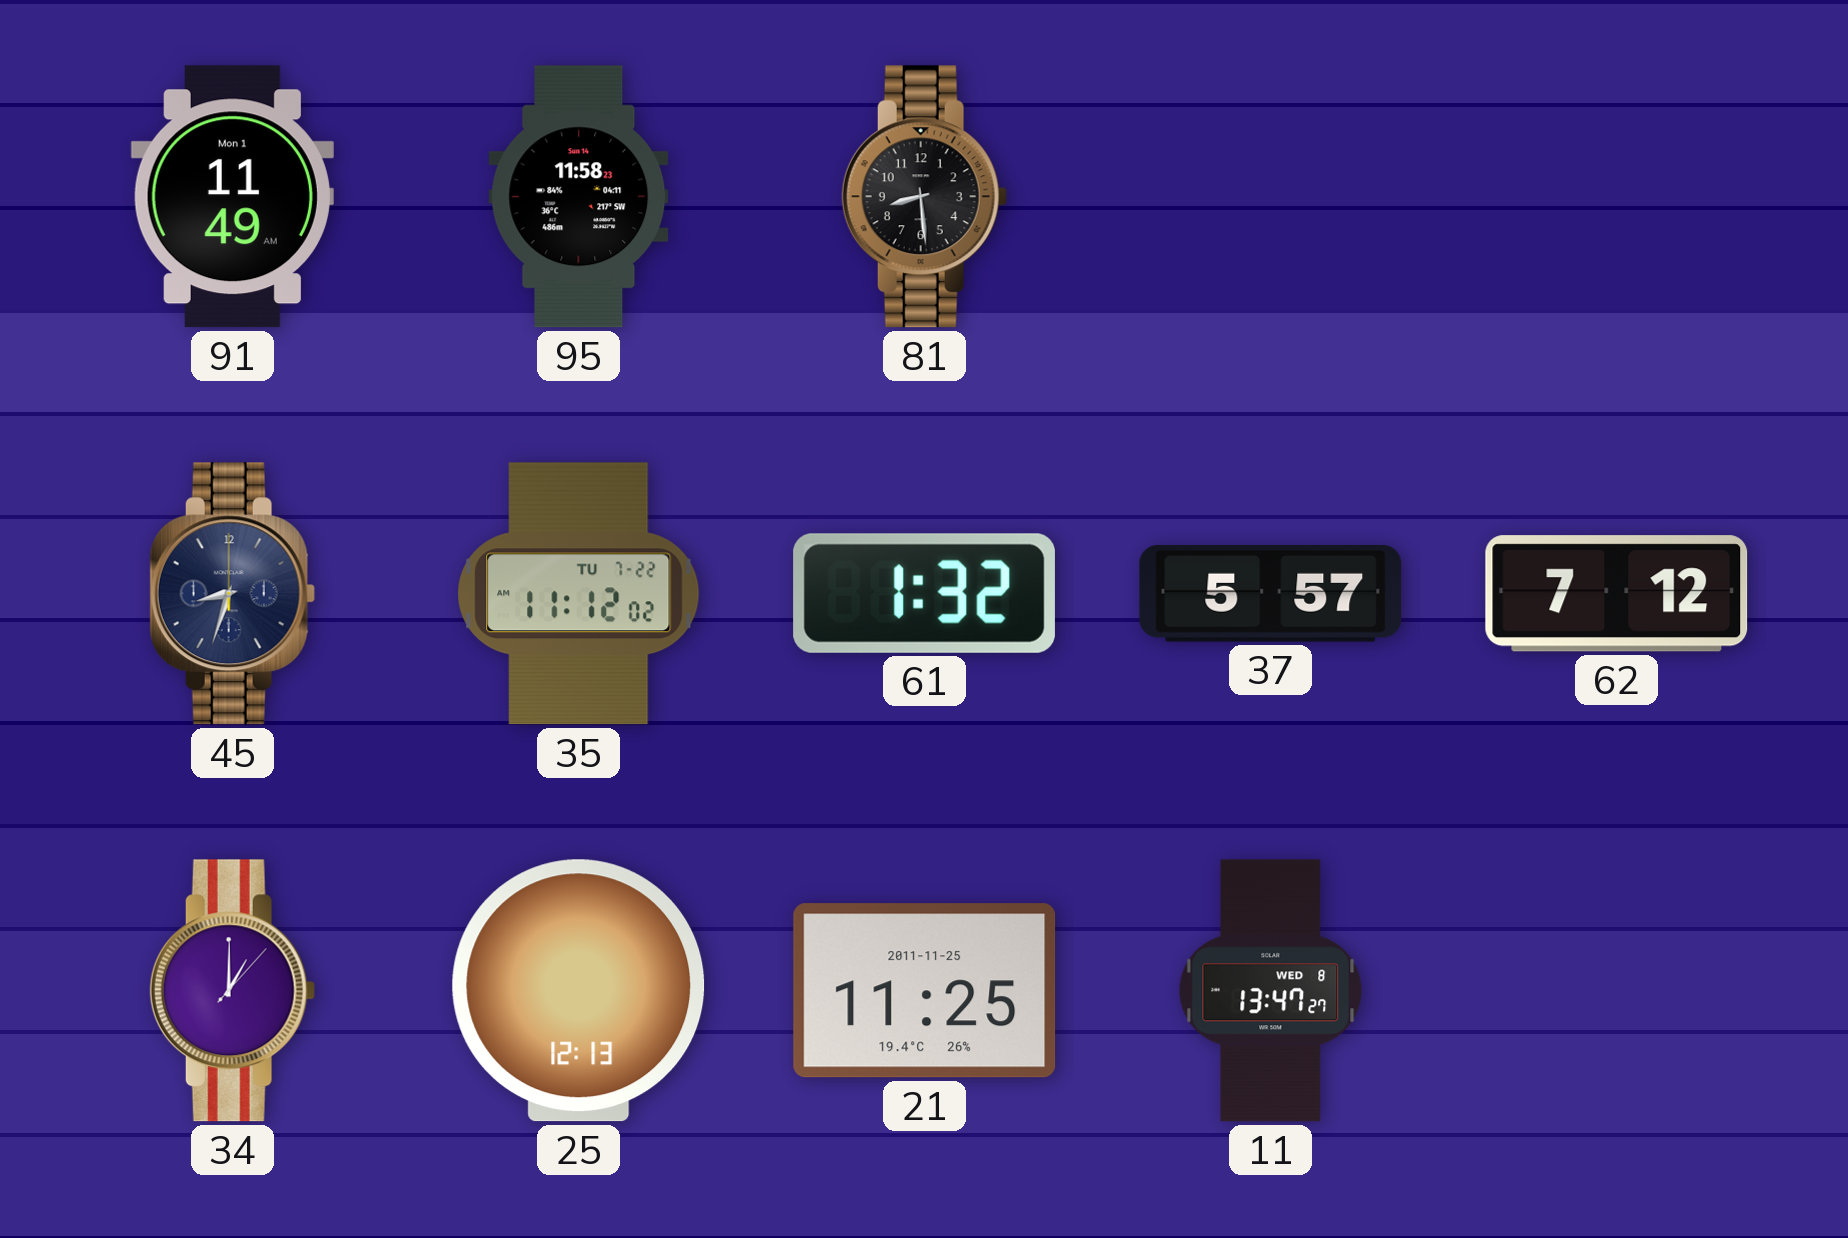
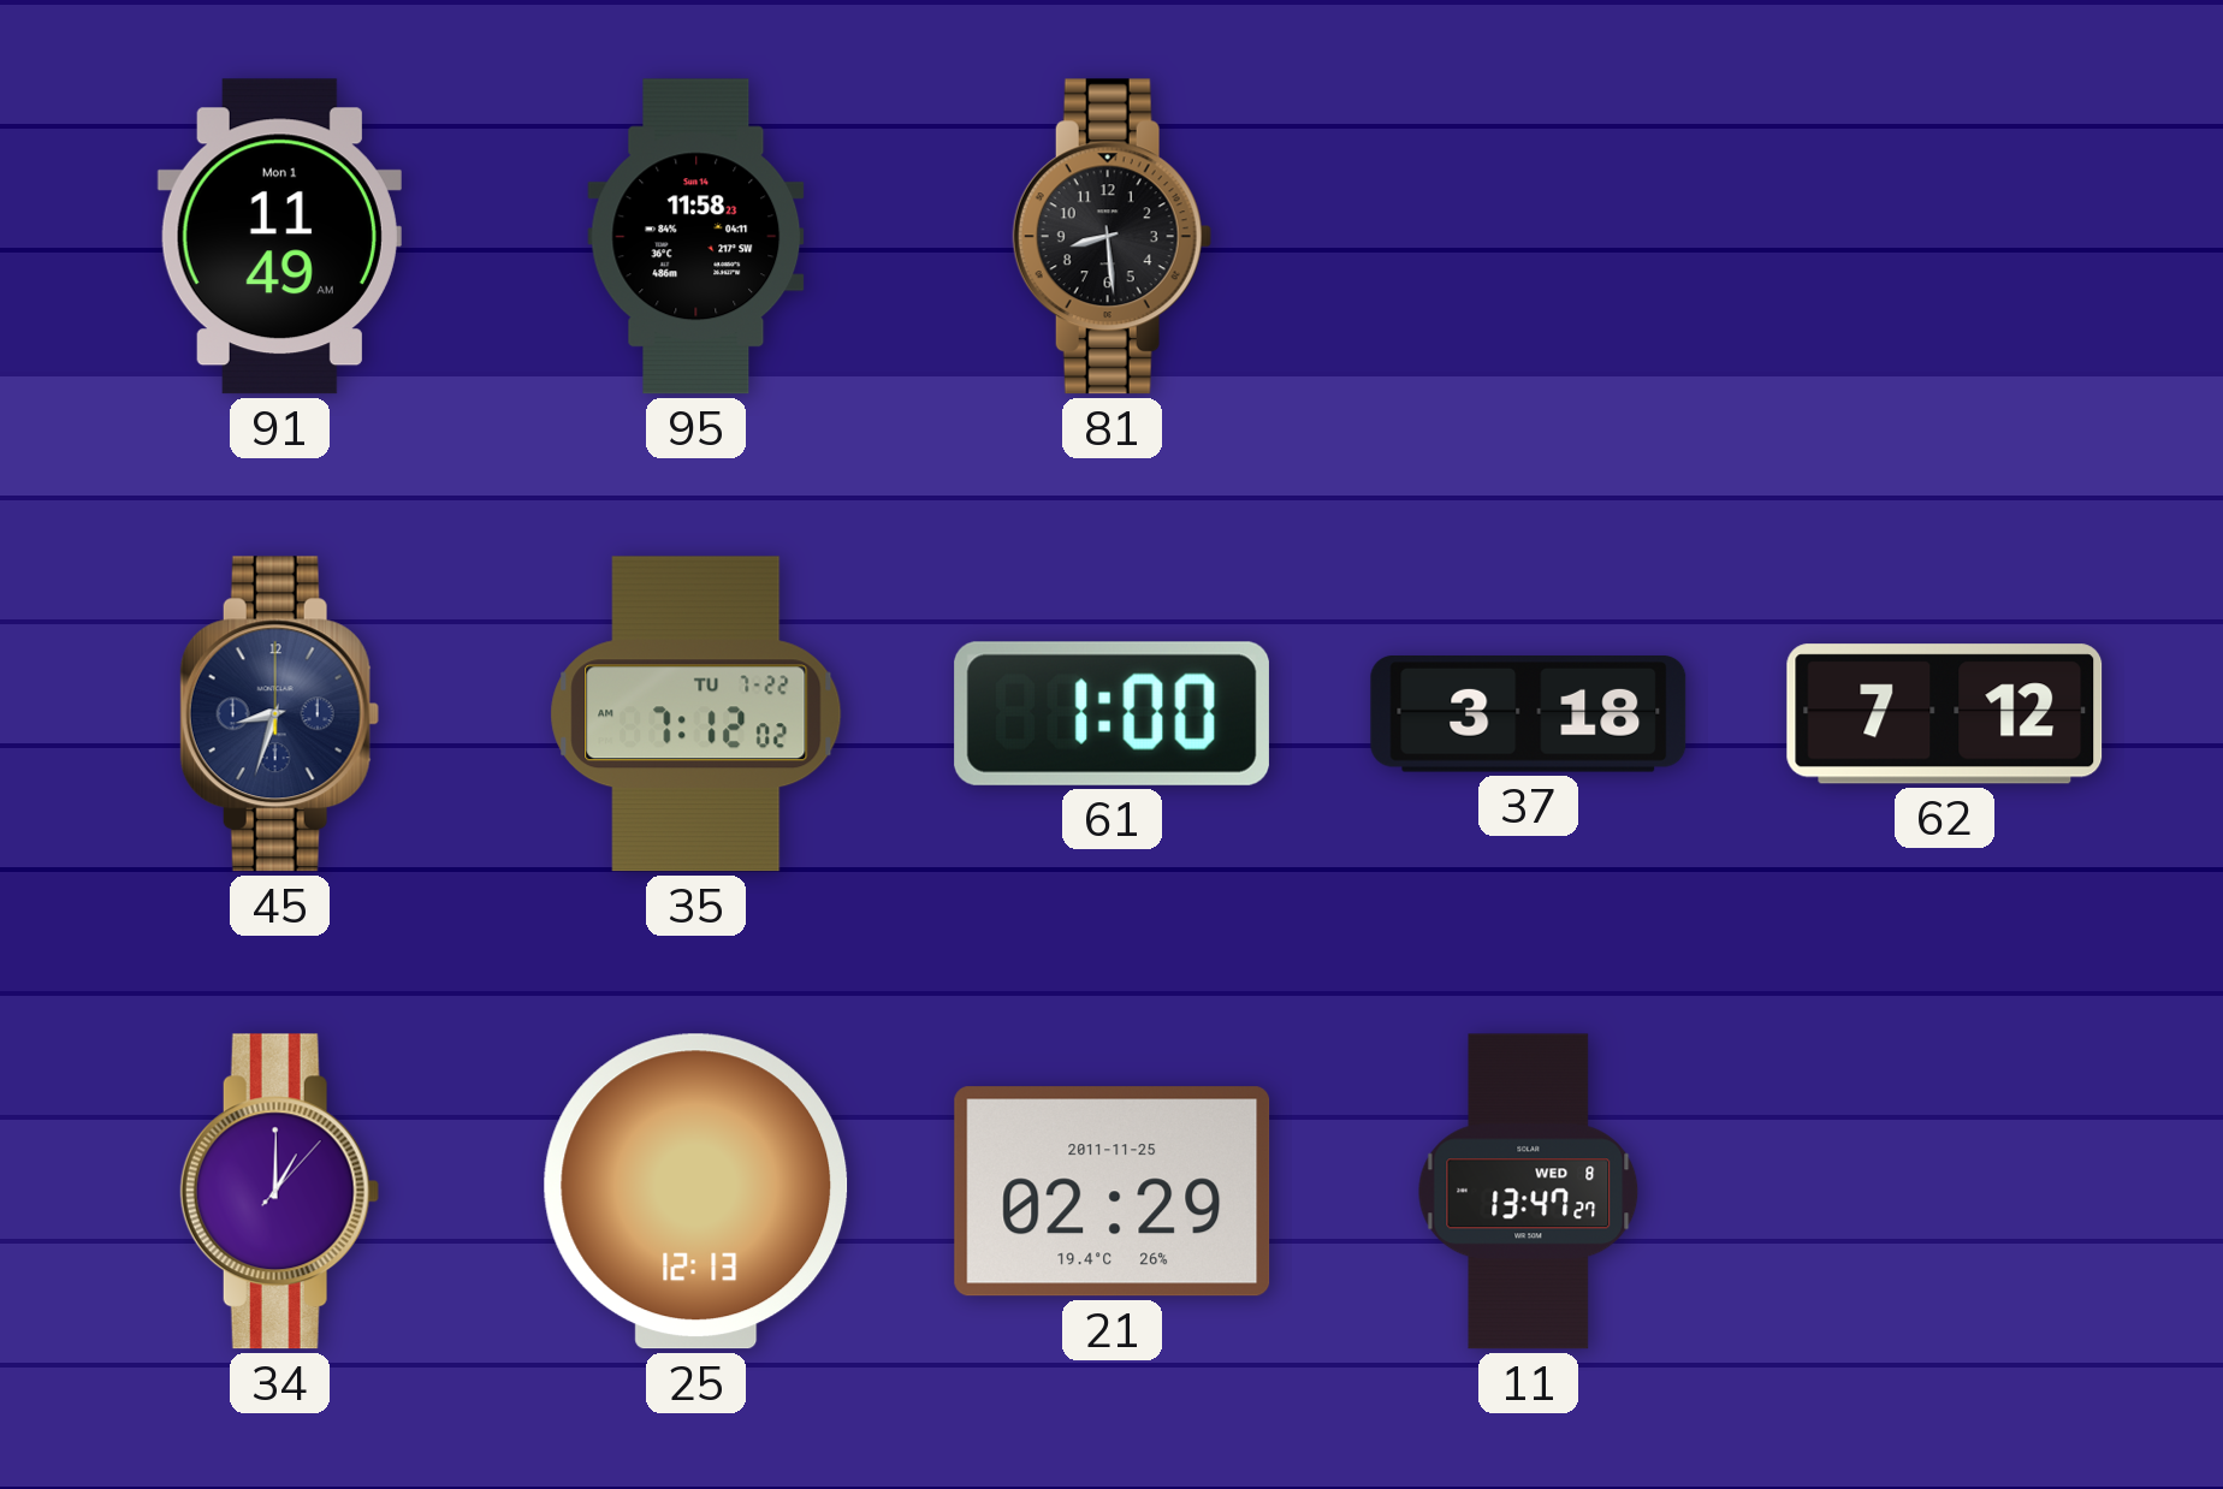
35: 11:12 -> 7:12
61: 1:32 -> 1:00
37: 5:57 -> 3:18
21: 11:25 -> 02:29
